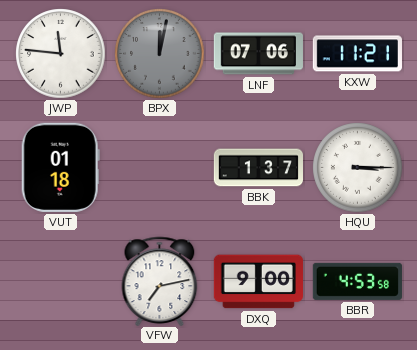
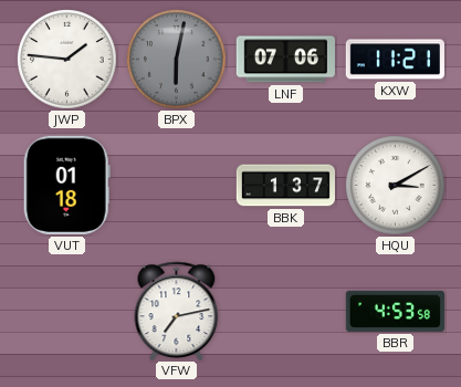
JWP: 11:46 -> 1:46
BPX: 12:02 -> 6:02
HQU: 3:15 -> 3:10
DXQ: 9:00 -> none
